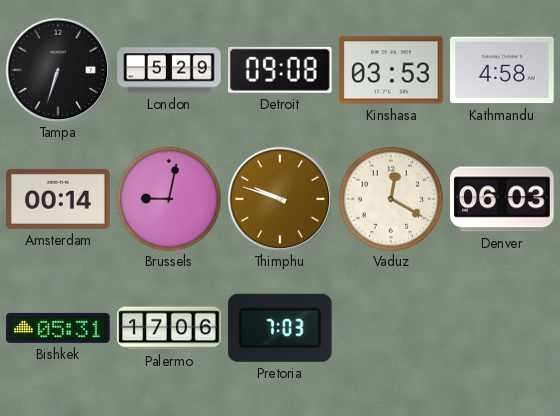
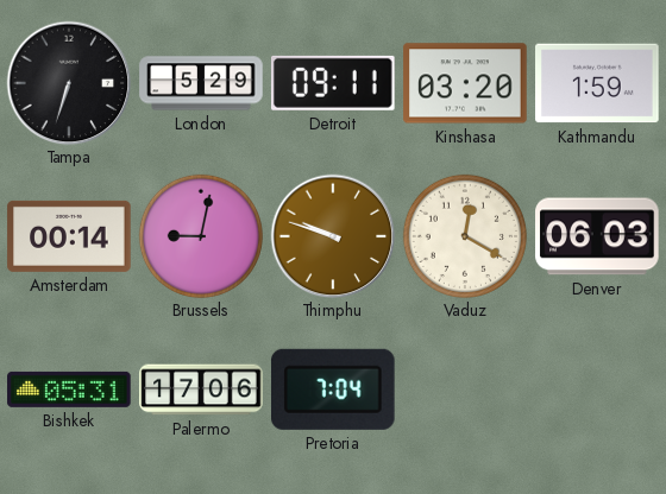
Detroit: 09:08 -> 09:11
Kinshasa: 03:53 -> 03:20
Kathmandu: 4:58 -> 1:59
Pretoria: 7:03 -> 7:04
